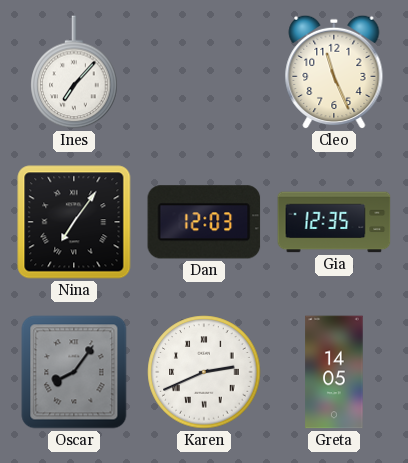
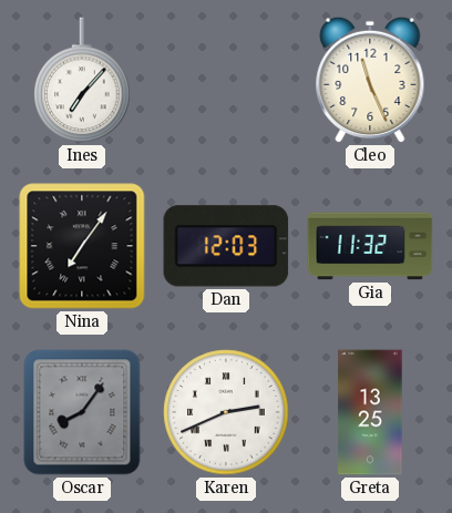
Gia: 12:35 -> 11:32
Greta: 14:05 -> 13:25
